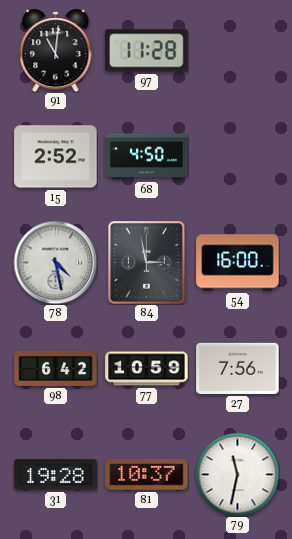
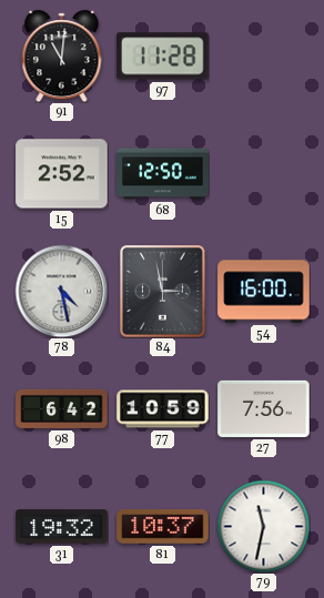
68: 4:50 -> 12:50
31: 19:28 -> 19:32
